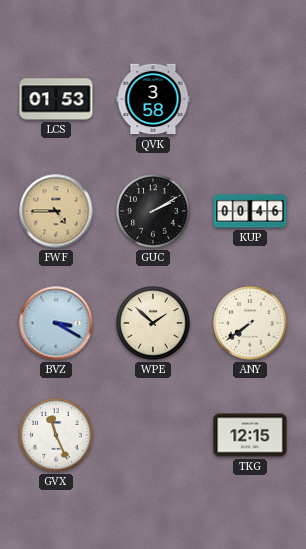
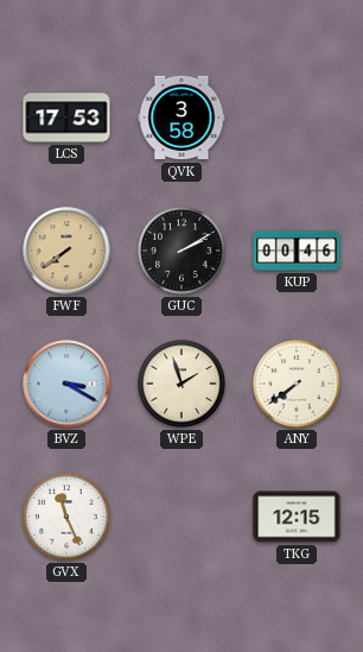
LCS: 01:53 -> 17:53
FWF: 4:45 -> 7:39
WPE: 1:52 -> 1:57
